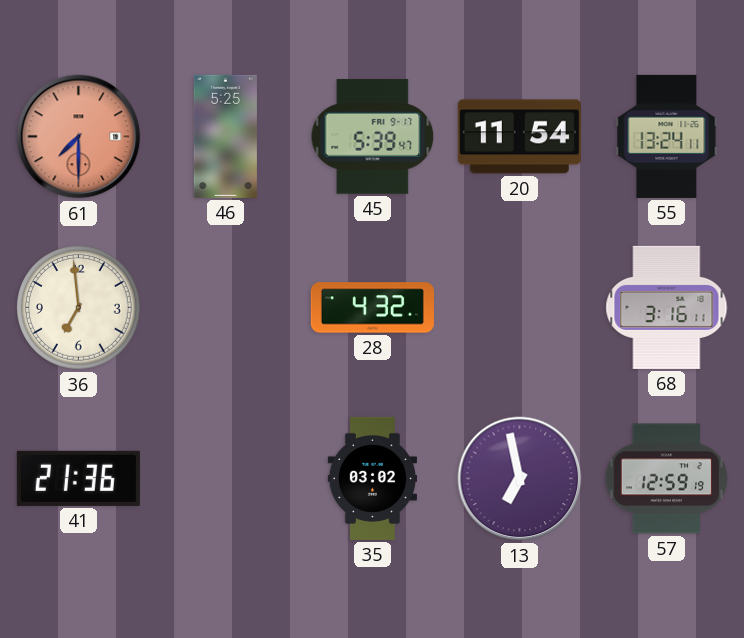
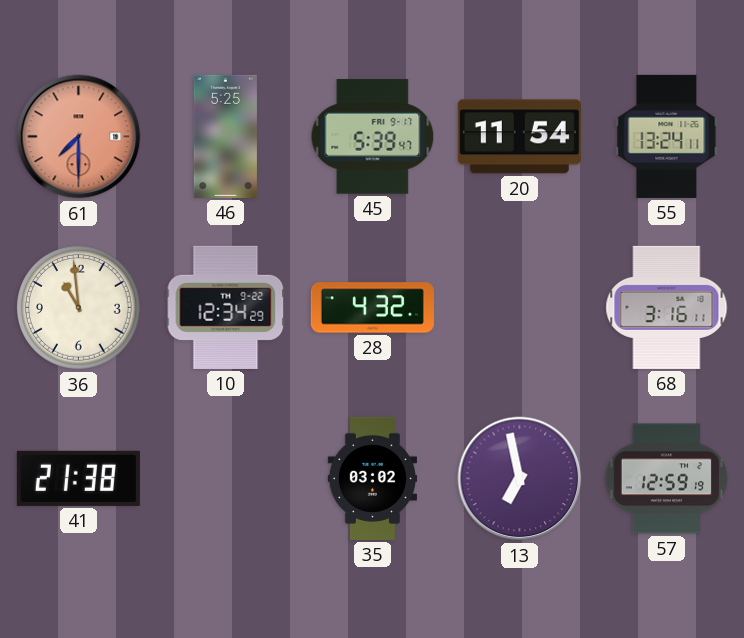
36: 6:59 -> 10:59
10: none -> 12:34
41: 21:36 -> 21:38
